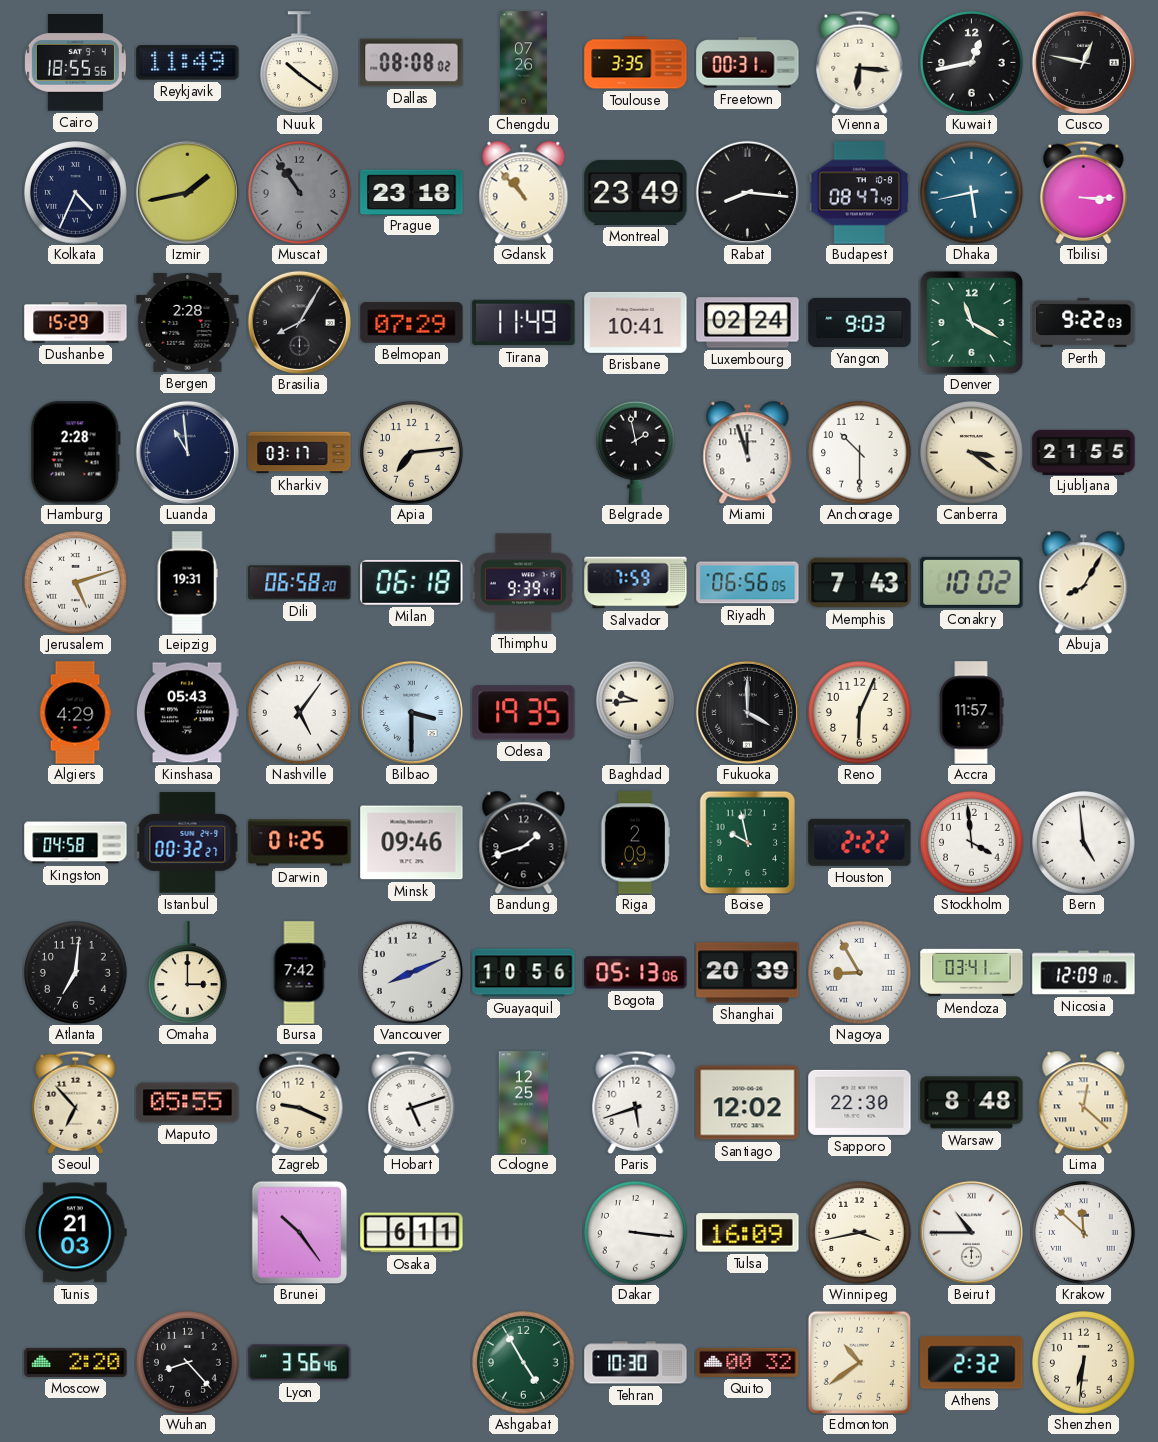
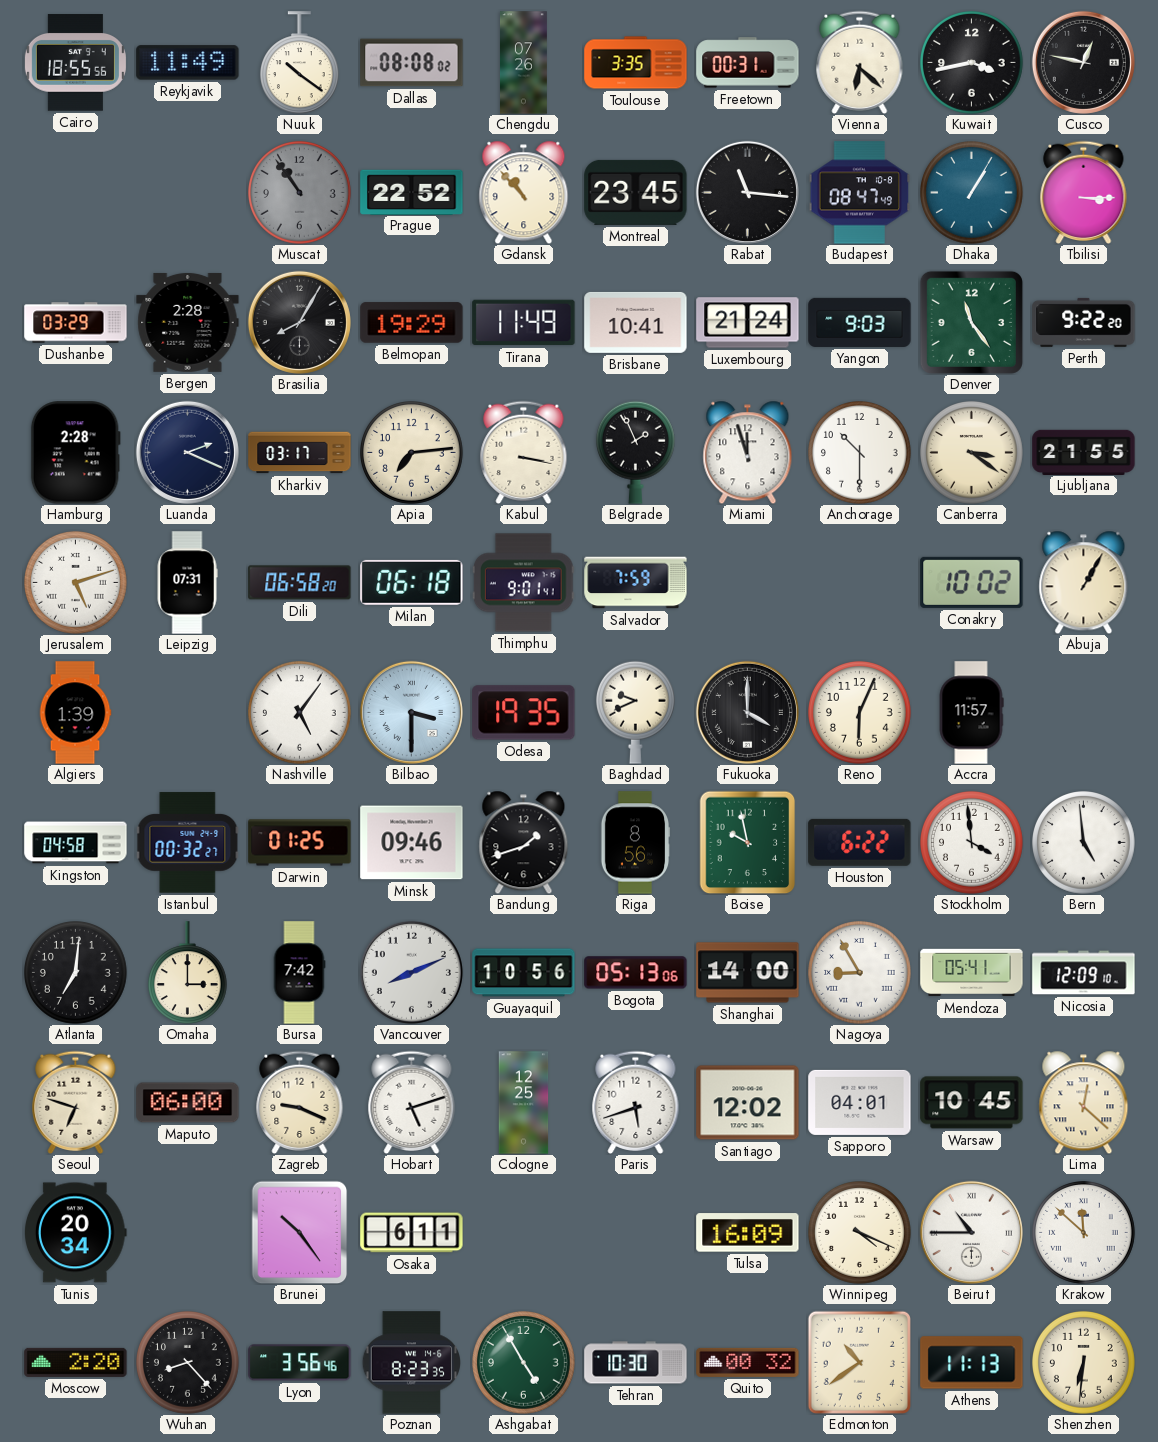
Vienna: 6:16 -> 6:22
Kuwait: 12:43 -> 3:43
Kolkata: 4:34 -> none
Izmir: 1:43 -> none
Prague: 23:18 -> 22:52
Montreal: 23:49 -> 23:45
Rabat: 8:16 -> 11:16
Dhaka: 5:43 -> 1:05
Dushanbe: 15:29 -> 03:29
Belmopan: 07:29 -> 19:29
Luxembourg: 02:24 -> 21:24
Denver: 11:20 -> 11:24
Perth: 9:22:03 -> 9:22:20
Luanda: 10:59 -> 2:19
Kabul: none -> 3:17
Belgrade: 1:58 -> 1:56
Leipzig: 19:31 -> 07:31
Thimphu: 9:39 -> 9:01
Riyadh: 06:56 -> none
Memphis: 7:43 -> none
Abuja: 8:05 -> 1:05
Algiers: 4:29 -> 1:39
Kinshasa: 05:43 -> none
Baghdad: 9:44 -> 9:41
Riga: 2:09 -> 8:56
Houston: 2:22 -> 6:22
Shanghai: 20:39 -> 14:00
Mendoza: 03:41 -> 05:41
Seoul: 6:53 -> 6:48
Maputo: 05:55 -> 06:00
Sapporo: 22:30 -> 04:01
Warsaw: 8:48 -> 10:45
Tunis: 21:03 -> 20:34
Dakar: 3:16 -> none
Winnipeg: 3:43 -> 4:19
Poznan: none -> 8:23
Athens: 2:32 -> 11:13
